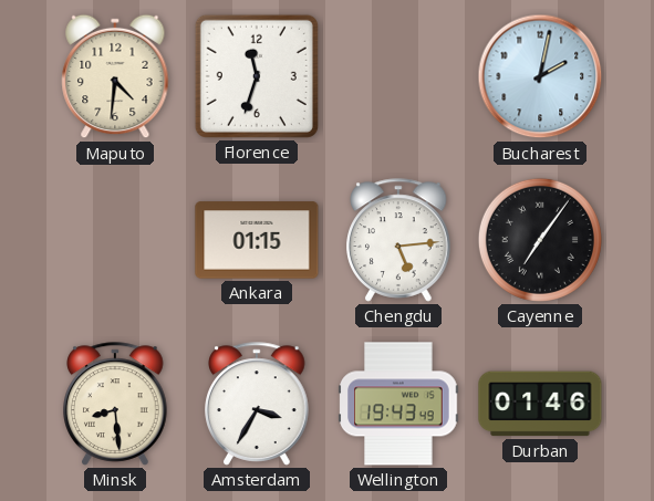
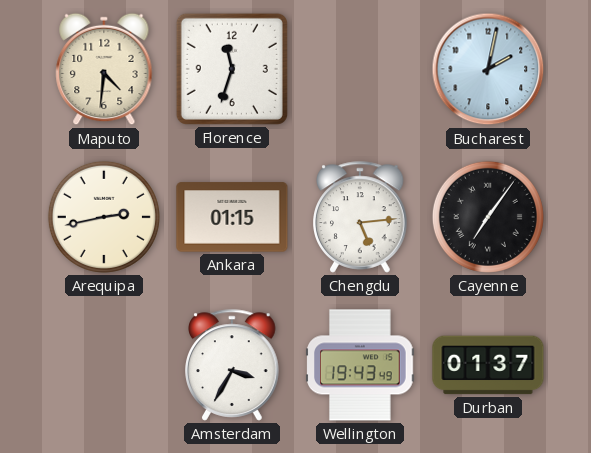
Arequipa: none -> 2:43
Minsk: 8:29 -> none
Durban: 01:46 -> 01:37
